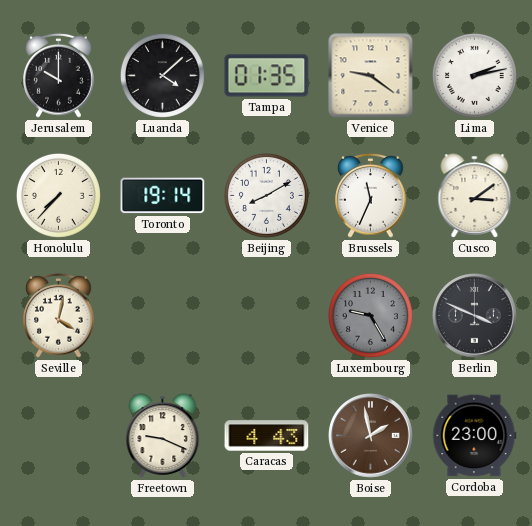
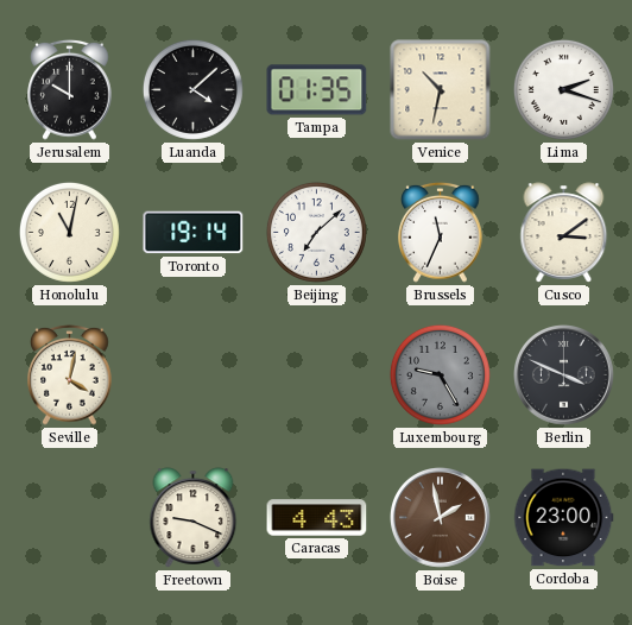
Venice: 9:21 -> 10:32
Lima: 2:13 -> 2:18
Honolulu: 7:37 -> 11:02
Beijing: 8:10 -> 7:08
